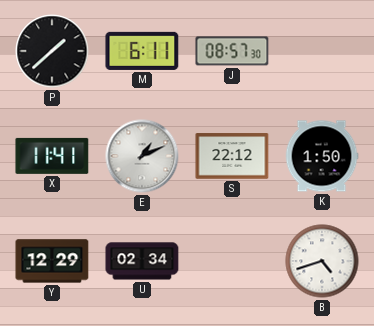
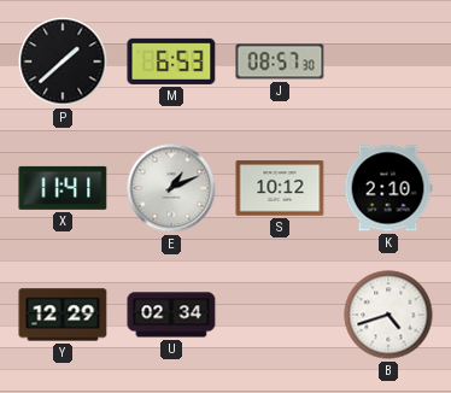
M: 6:11 -> 6:53
S: 22:12 -> 10:12
K: 1:50 -> 2:10
